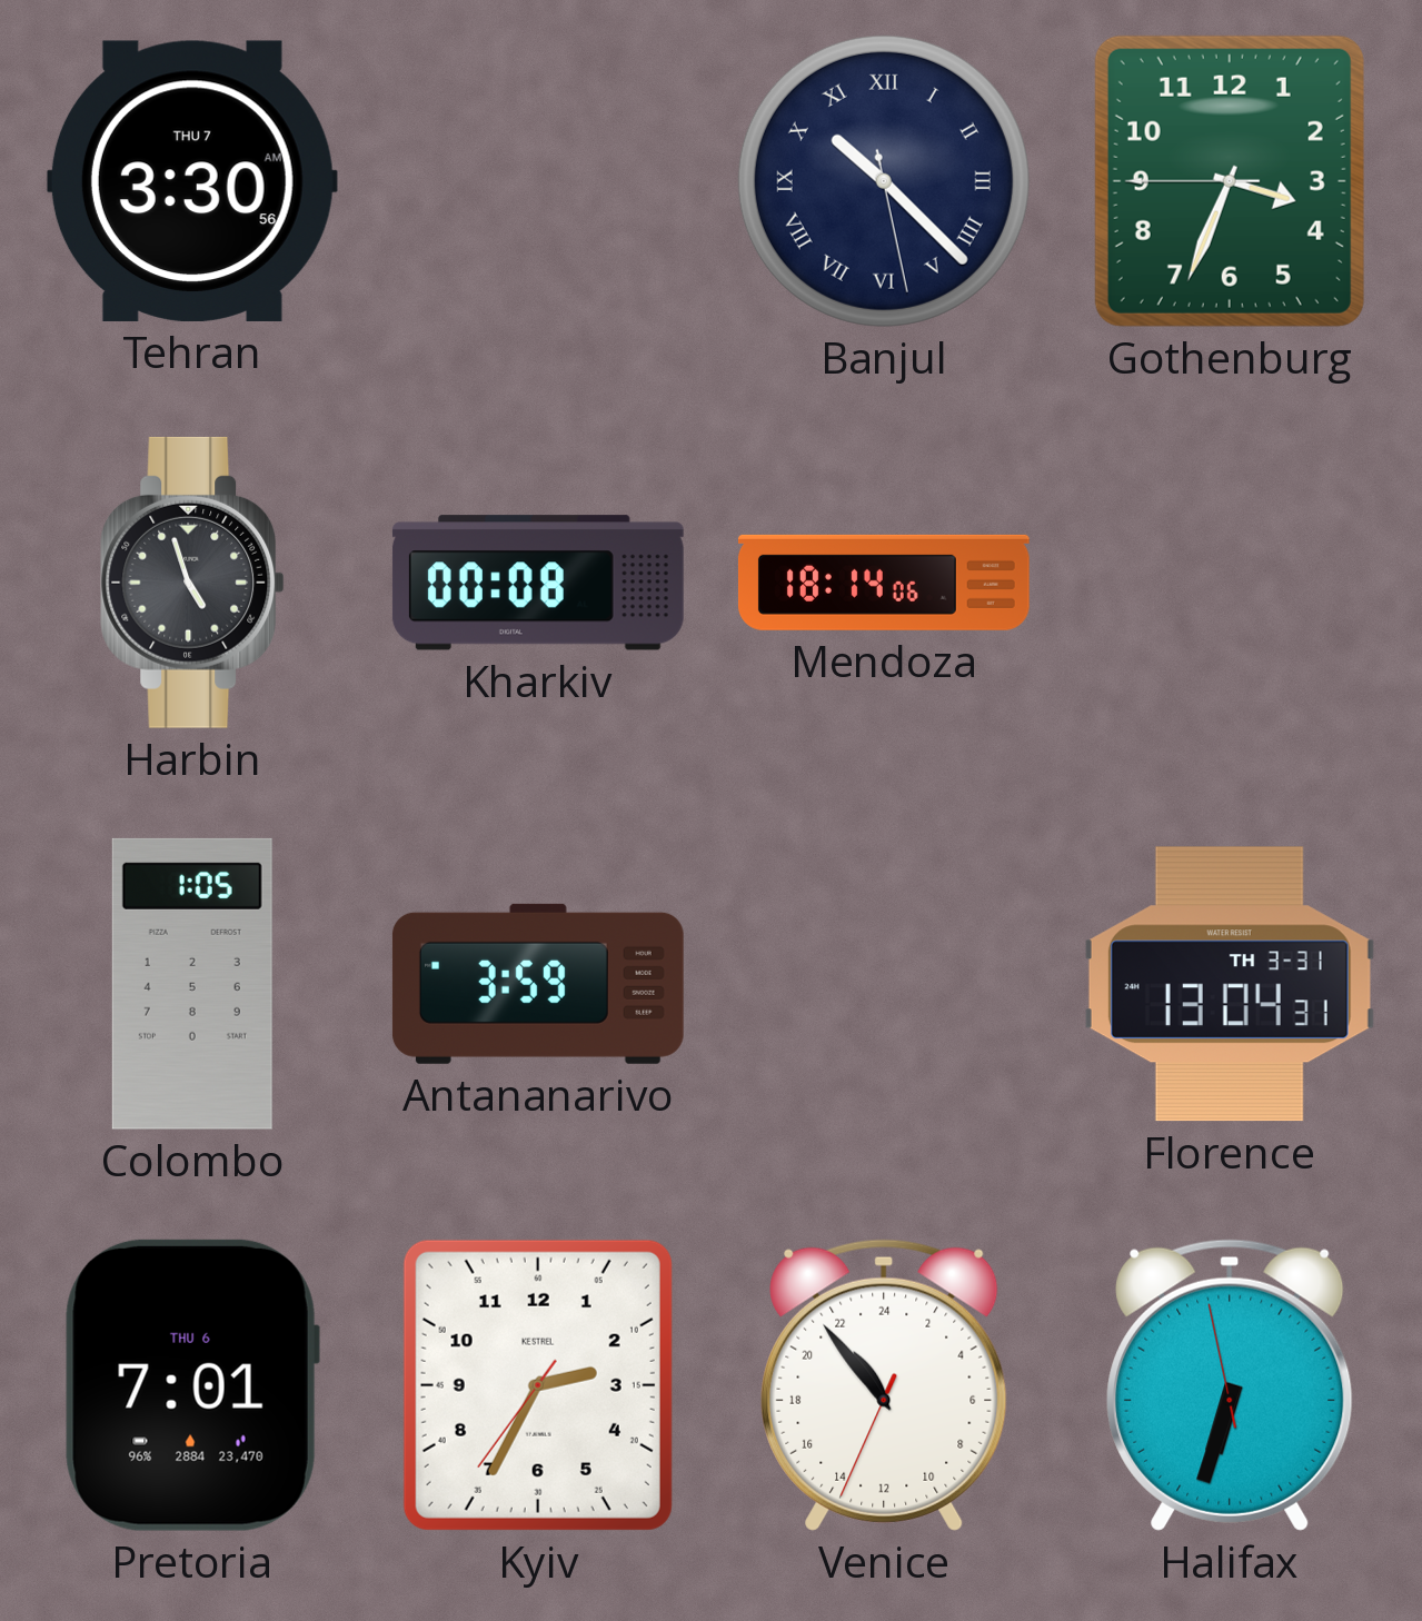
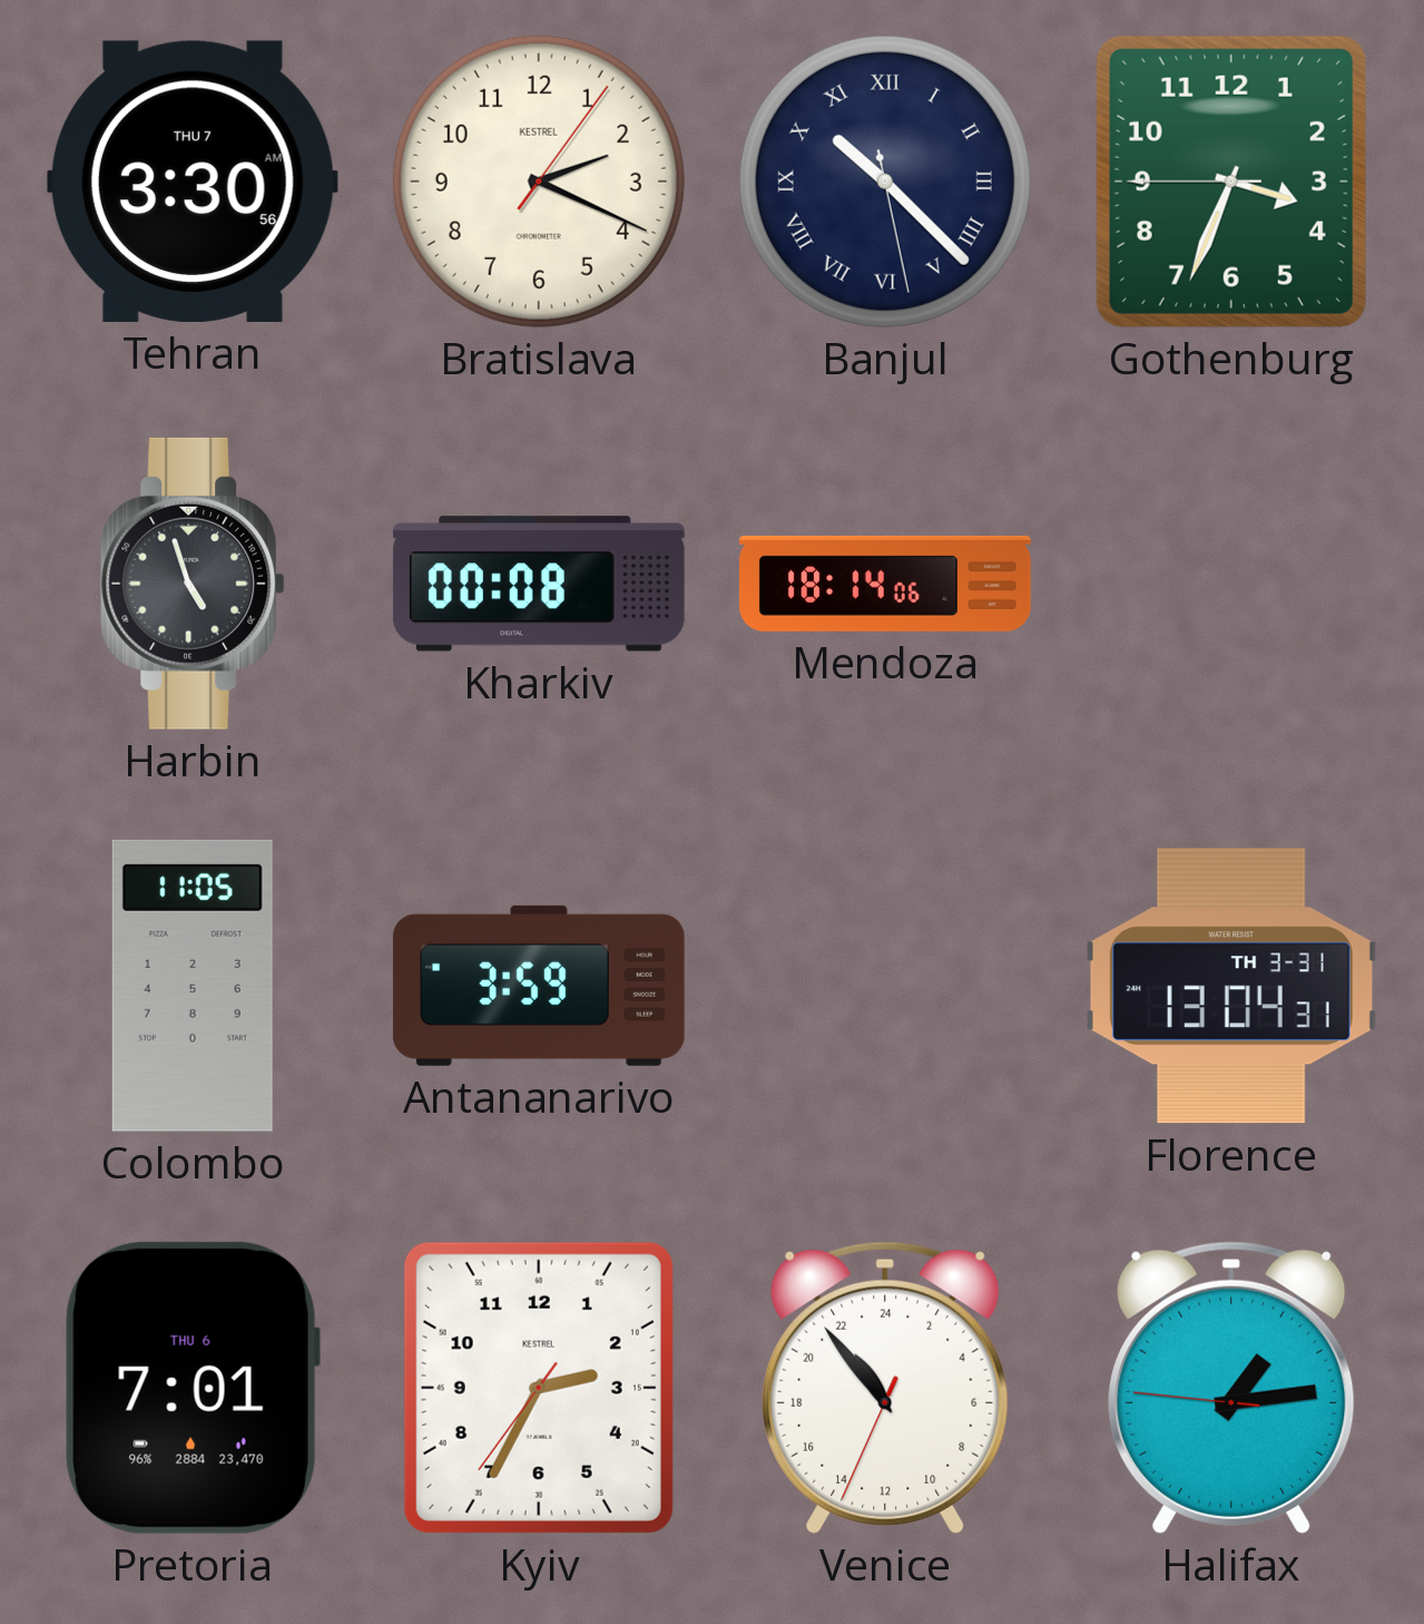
Bratislava: none -> 2:19
Colombo: 1:05 -> 11:05
Halifax: 6:32 -> 1:13
